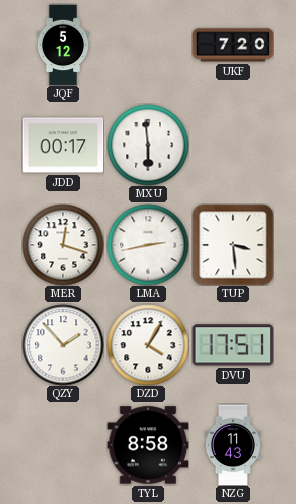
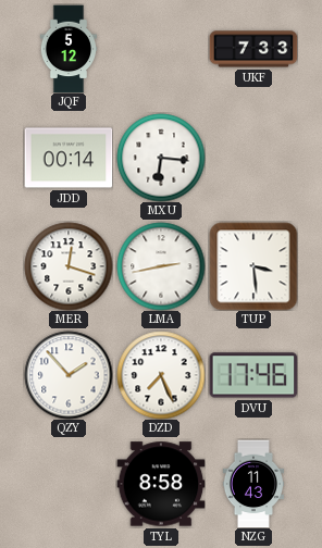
UKF: 7:20 -> 7:33
JDD: 00:17 -> 00:14
MXU: 5:59 -> 6:16
DZD: 4:05 -> 7:26
DVU: 17:51 -> 17:46
